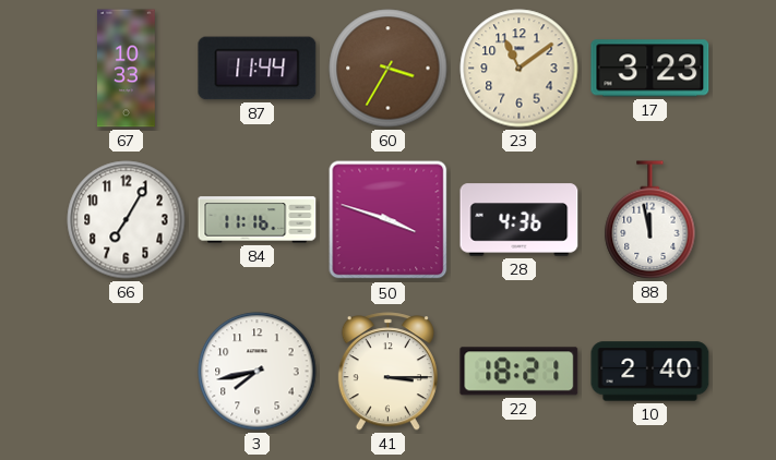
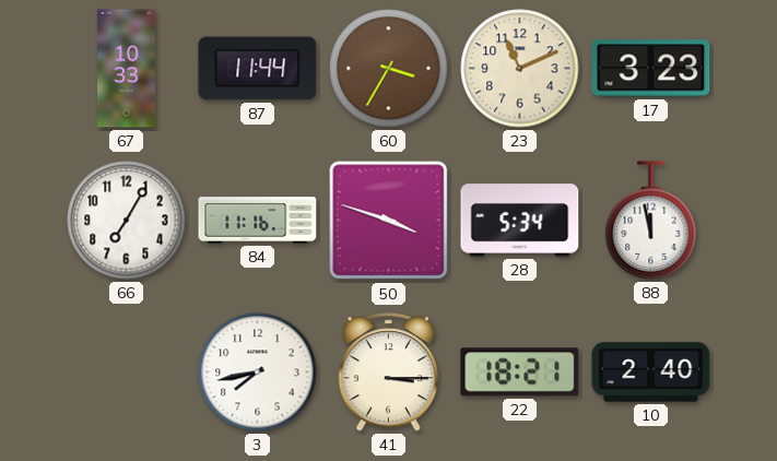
23: 11:09 -> 11:11
28: 4:36 -> 5:34
